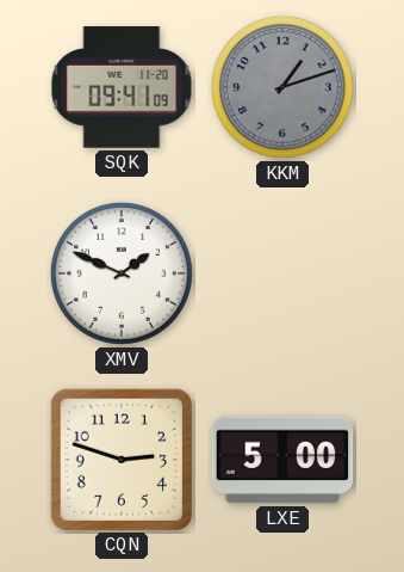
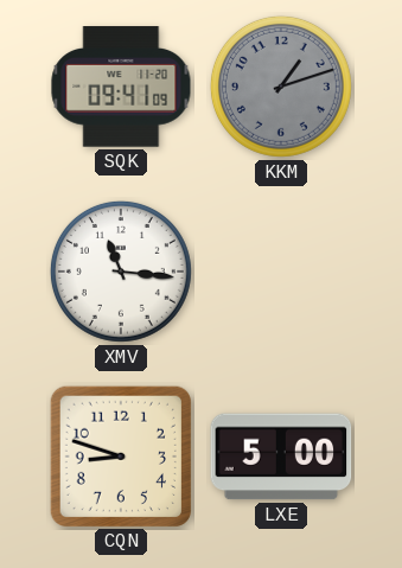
XMV: 1:49 -> 11:16
CQN: 2:48 -> 8:48
